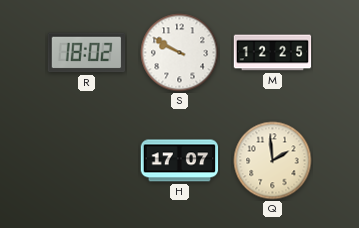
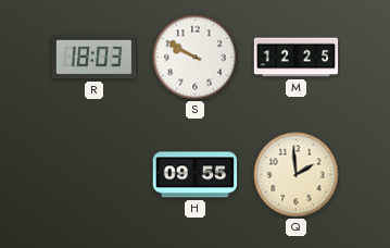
R: 18:02 -> 18:03
H: 17:07 -> 09:55
